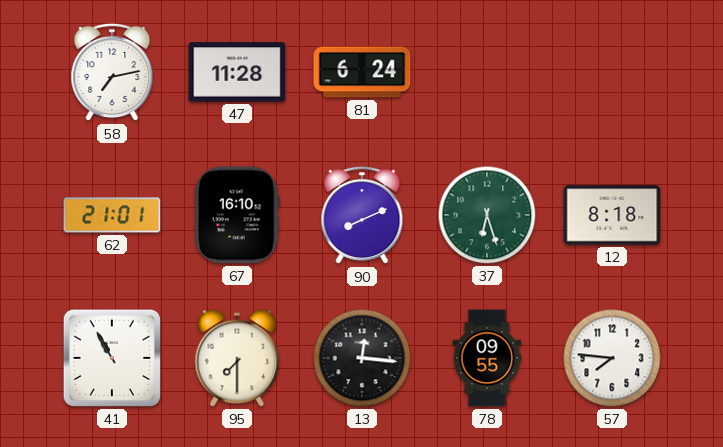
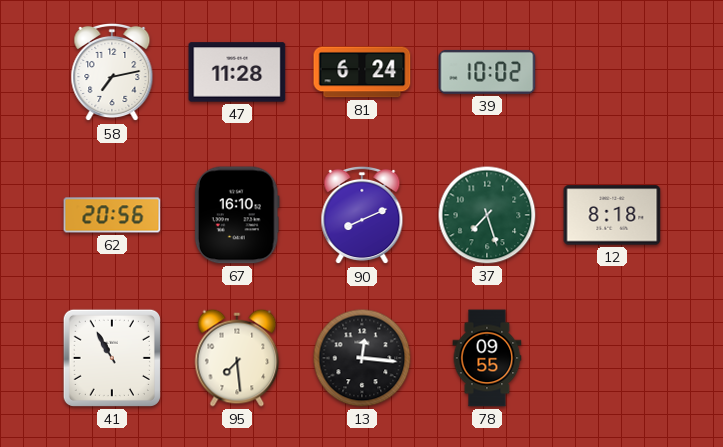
39: none -> 10:02
62: 21:01 -> 20:56
37: 6:27 -> 7:27
95: 7:30 -> 7:29
57: 7:46 -> none
